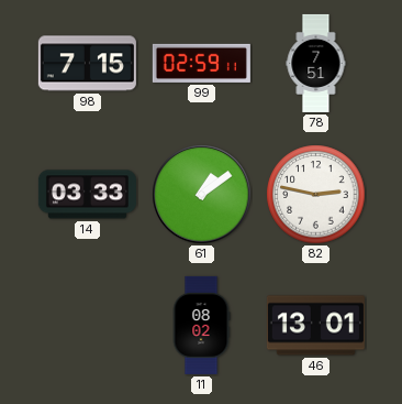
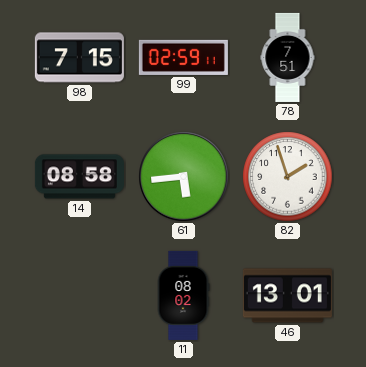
14: 03:33 -> 08:58
61: 1:09 -> 5:44
82: 2:47 -> 1:57
